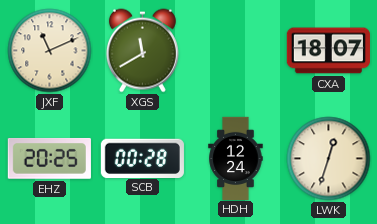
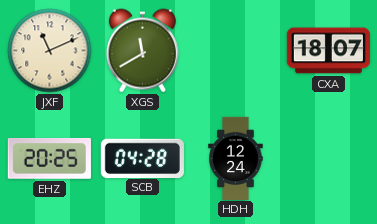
SCB: 00:28 -> 04:28
LWK: 12:33 -> none
